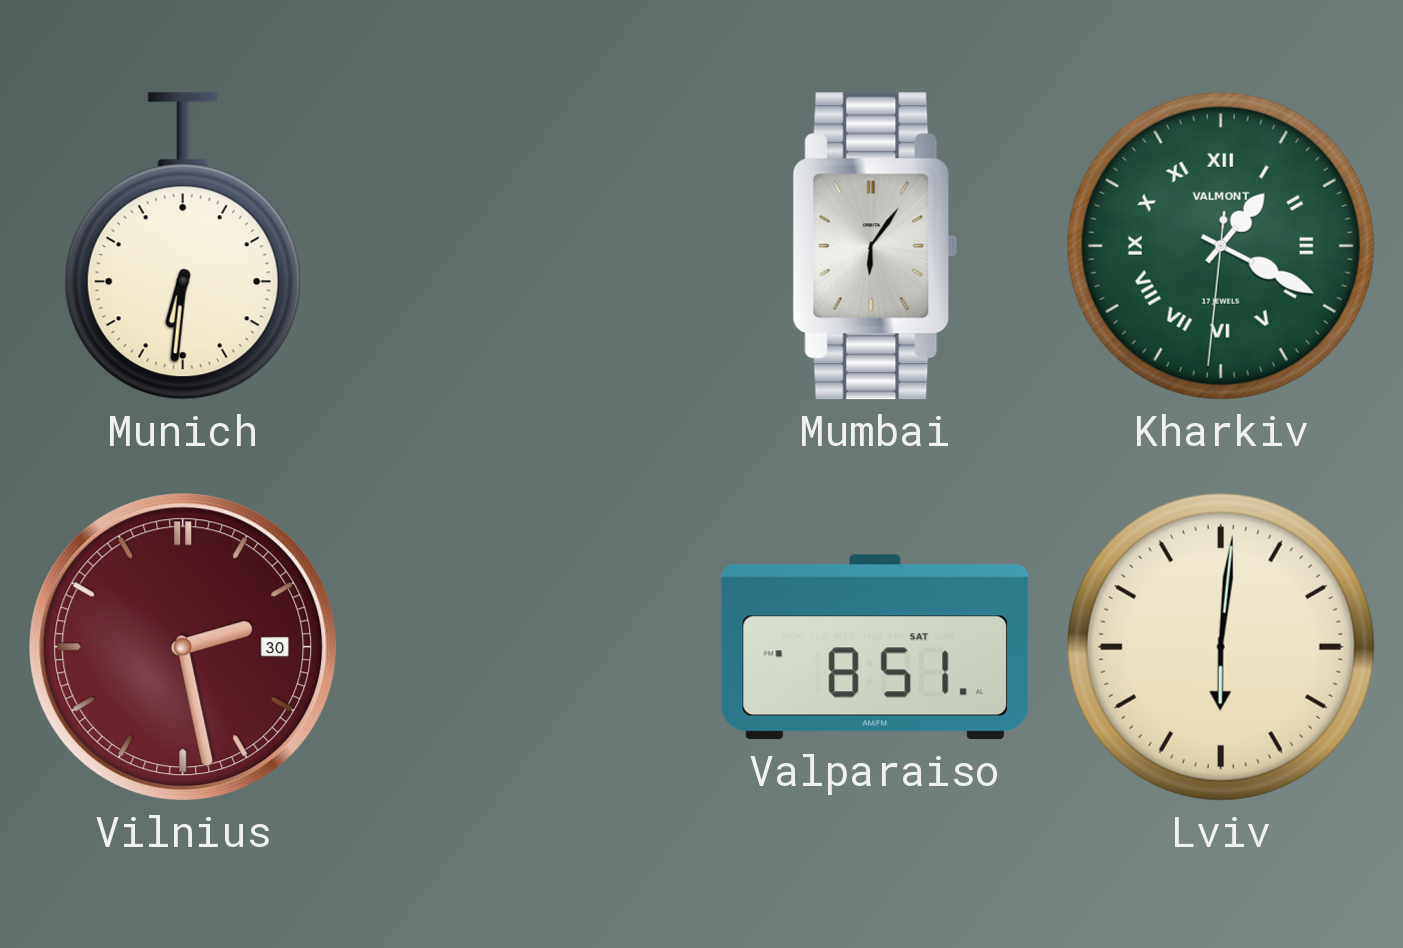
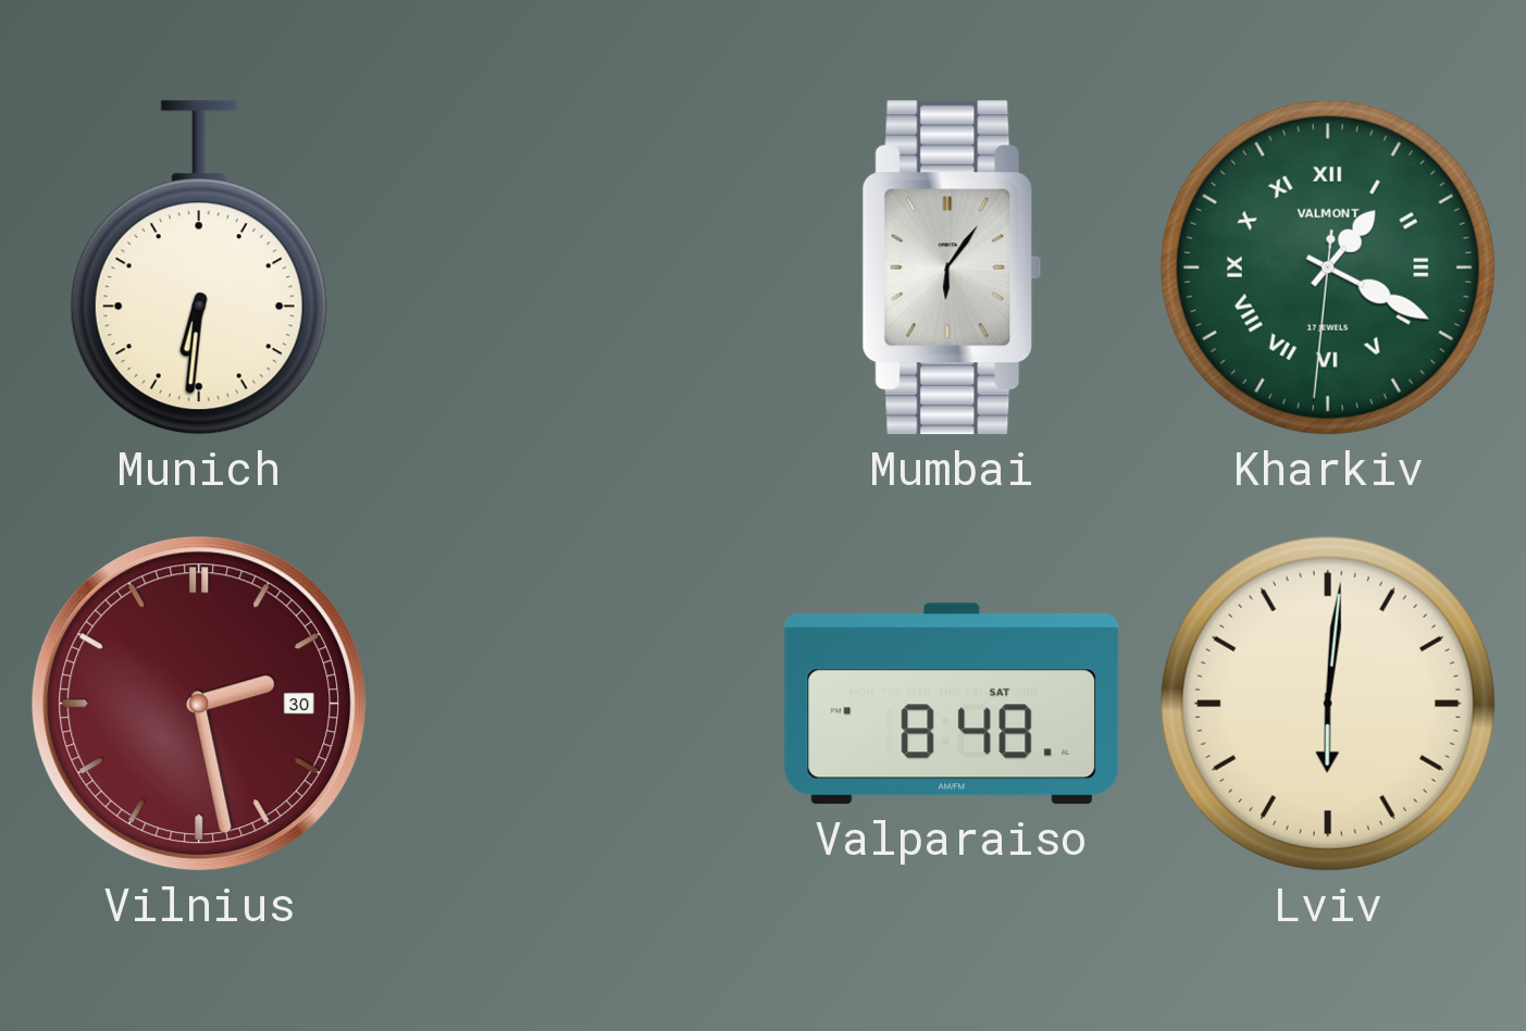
Valparaiso: 8:51 -> 8:48
